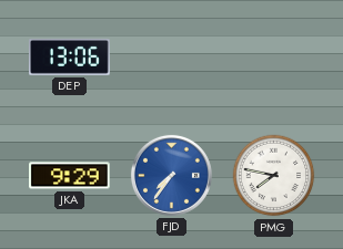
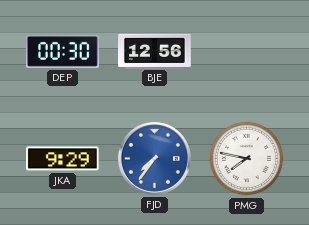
DEP: 13:06 -> 00:30
BJE: none -> 12:56
